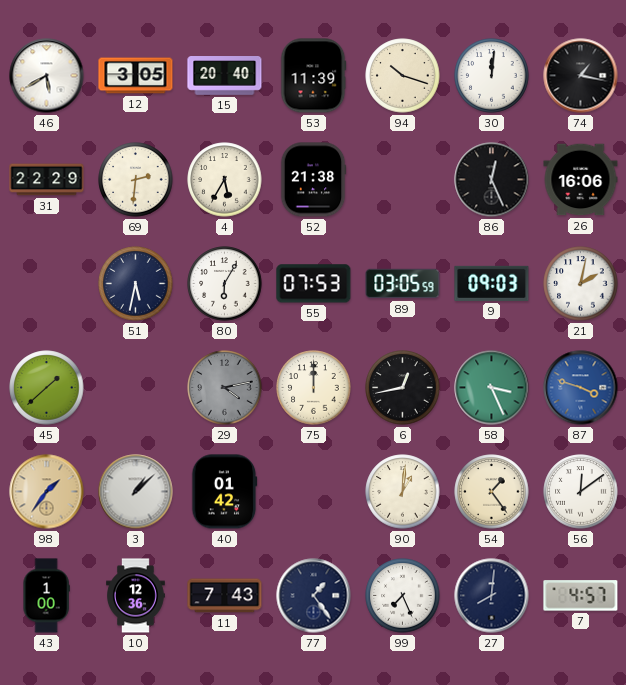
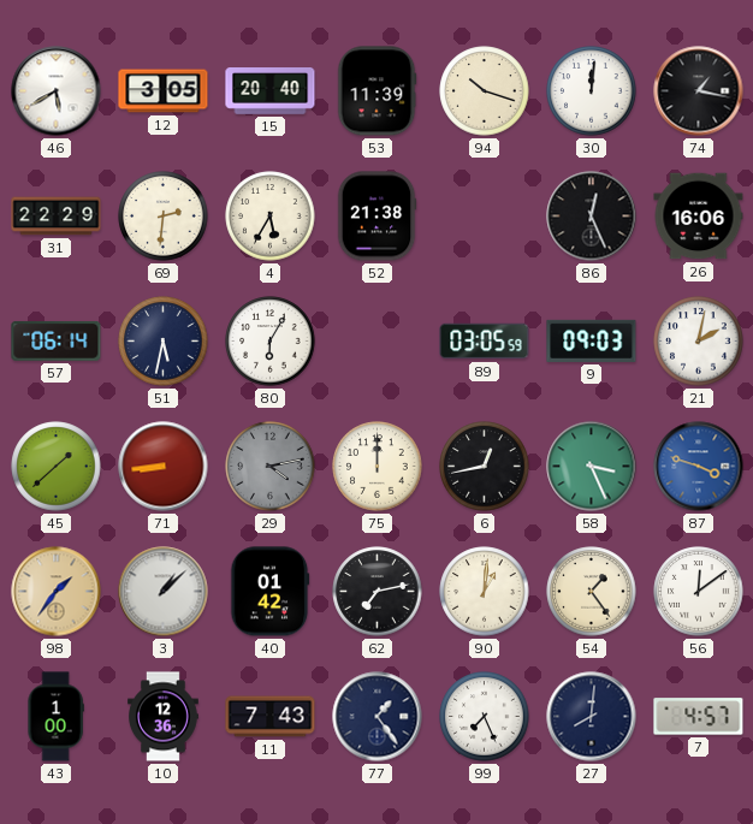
57: none -> 06:14
55: 07:53 -> none
71: none -> 8:44
62: none -> 7:13
